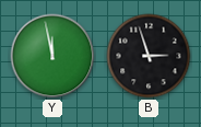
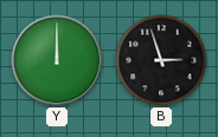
Y: 11:58 -> 12:00
